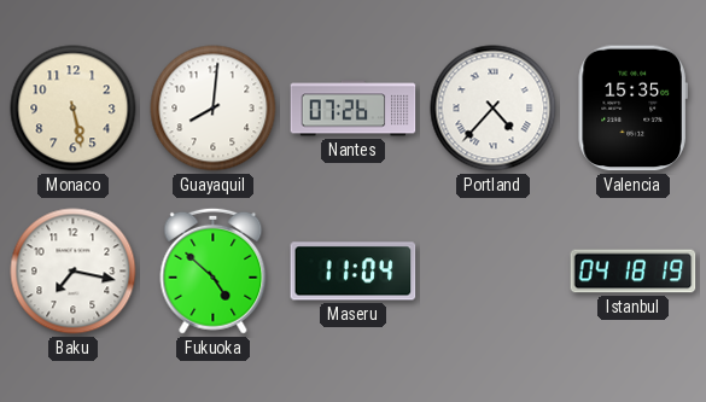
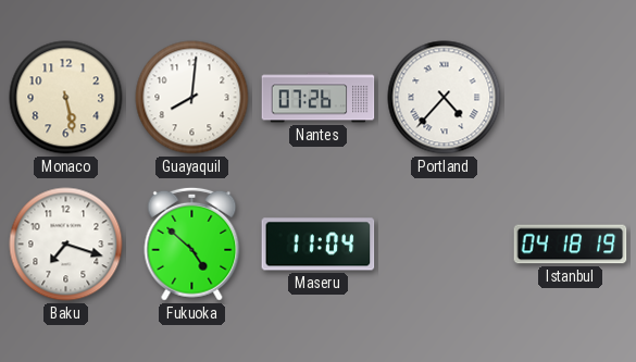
Valencia: 15:35 -> none
Baku: 7:17 -> 7:18
